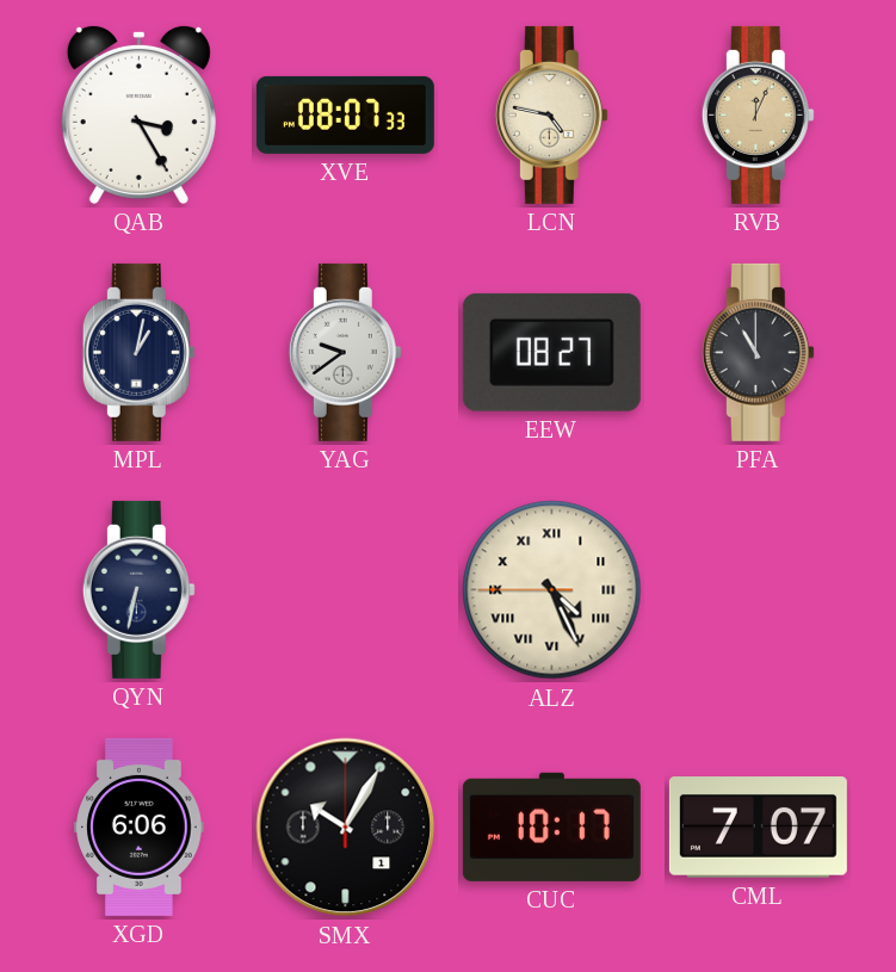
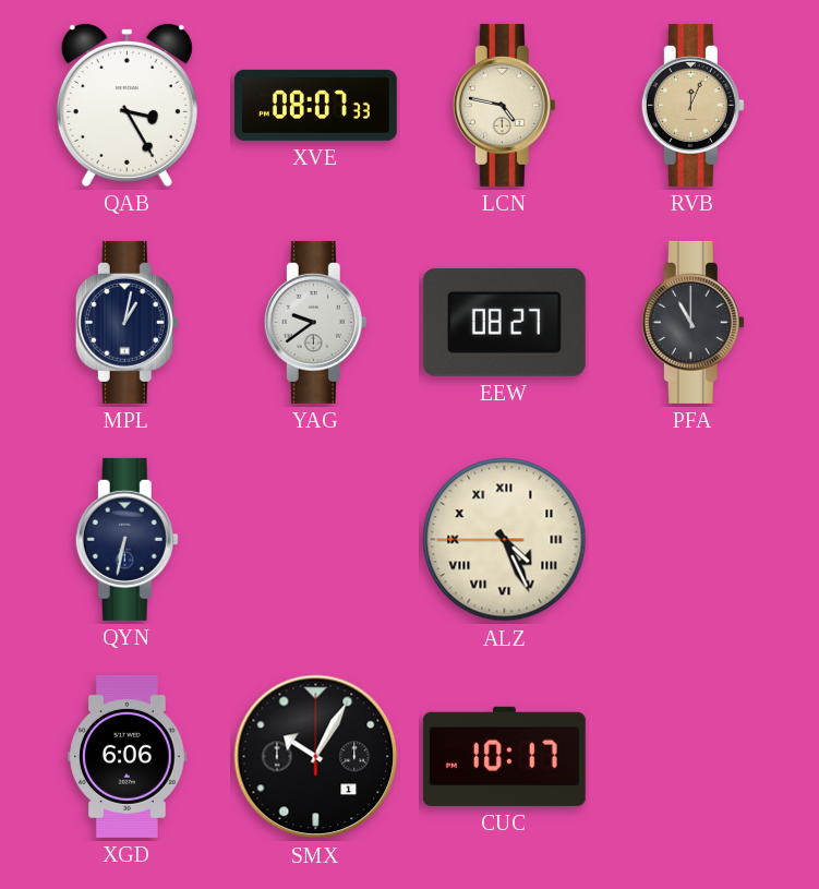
CML: 7:07 -> none
